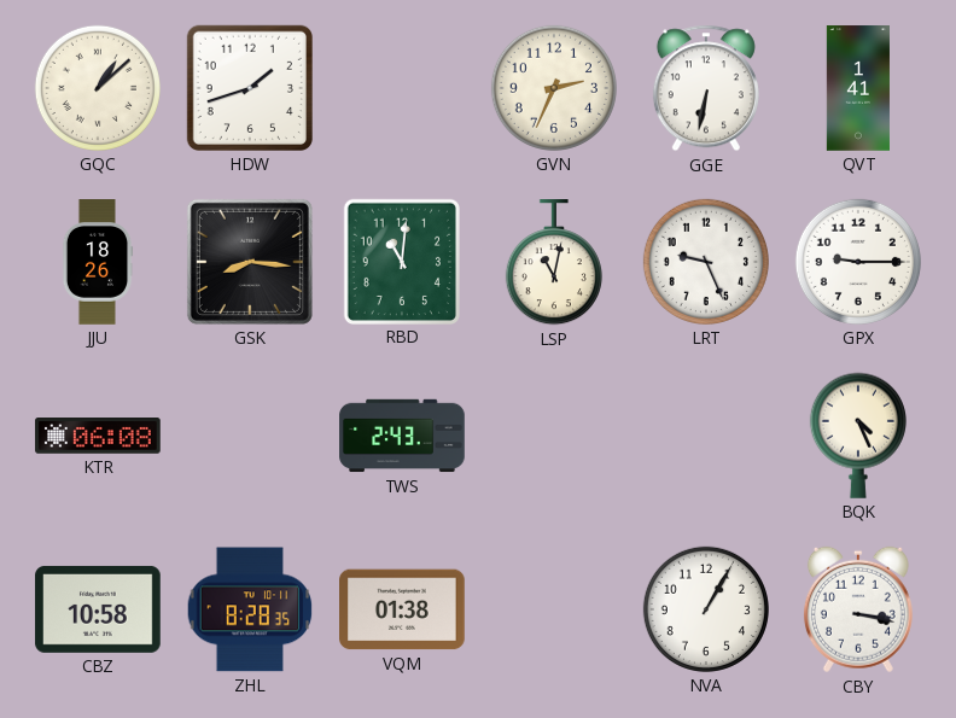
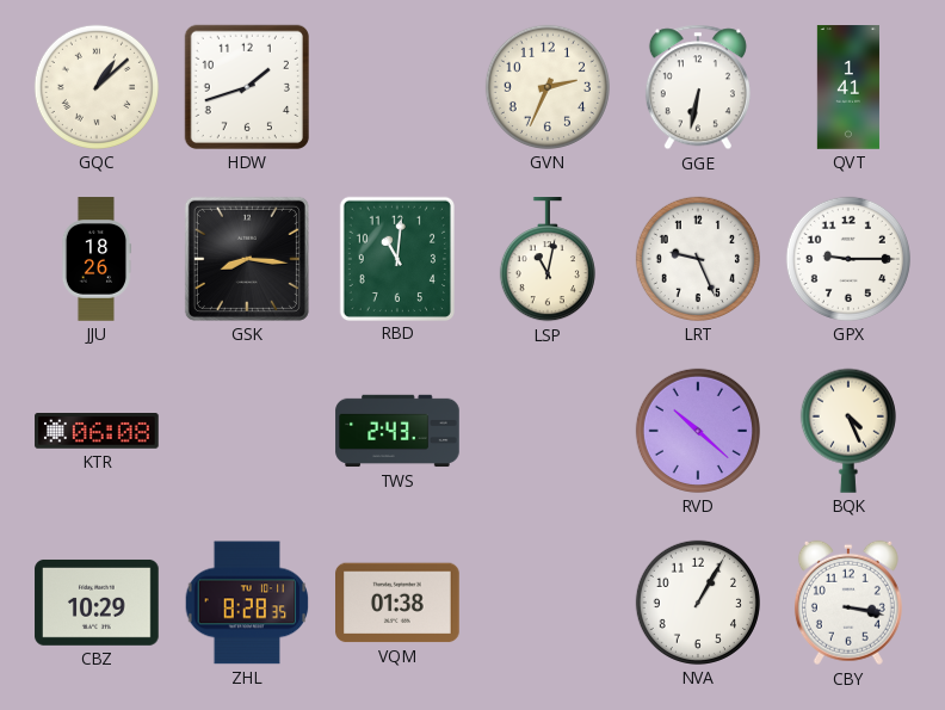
RVD: none -> 10:22
CBZ: 10:58 -> 10:29
